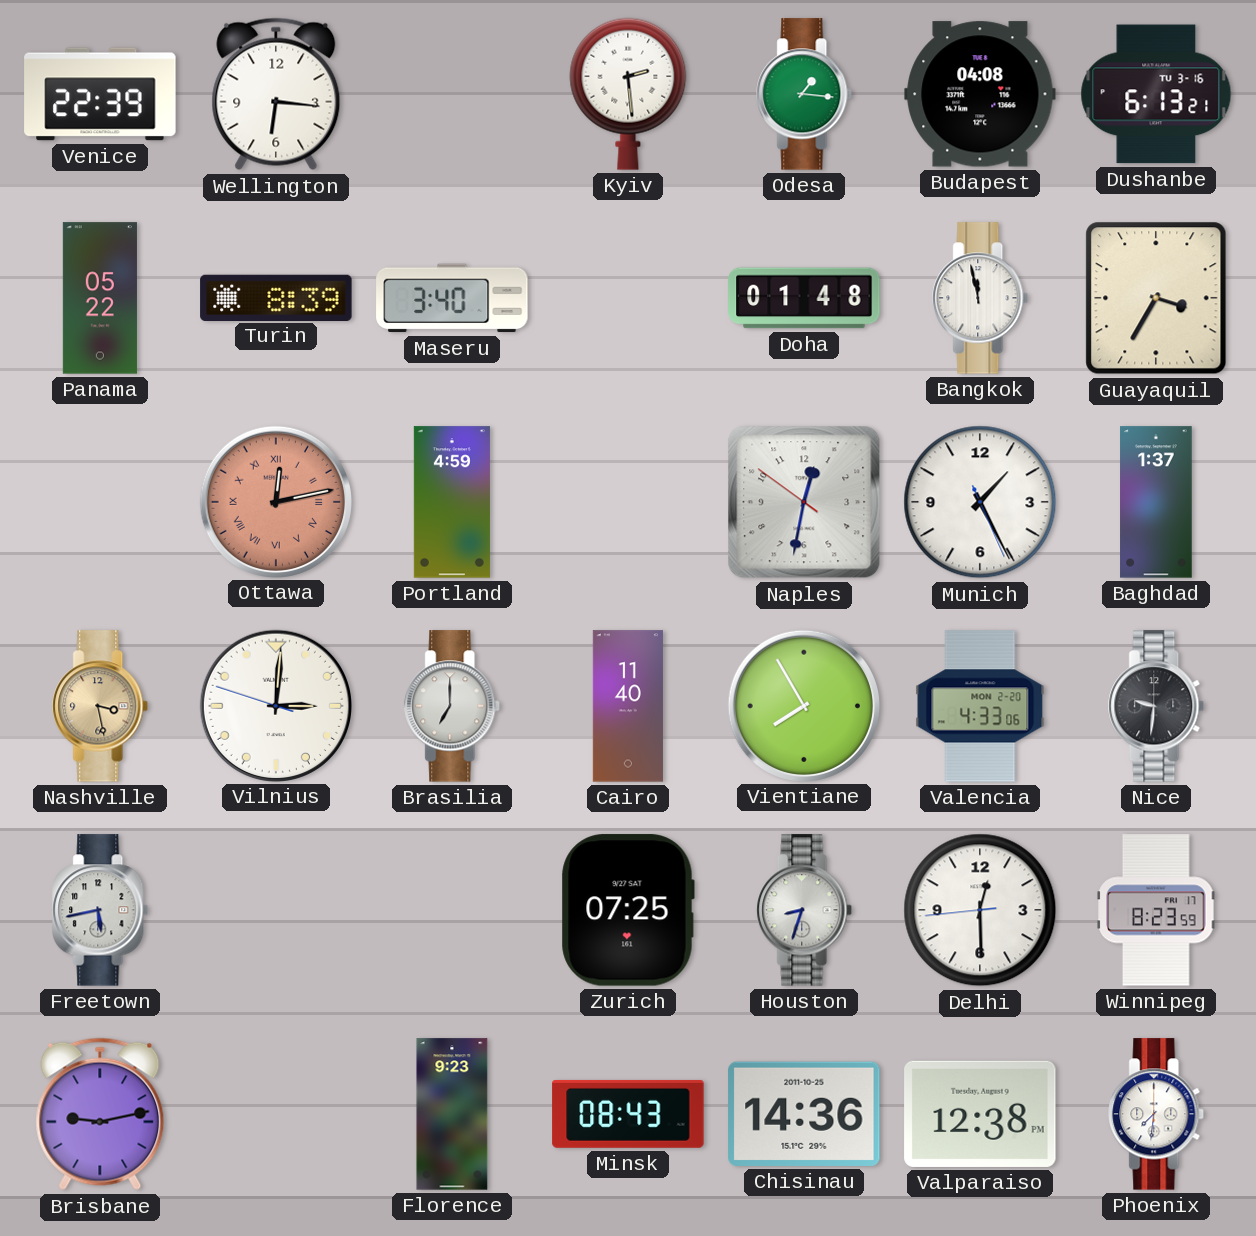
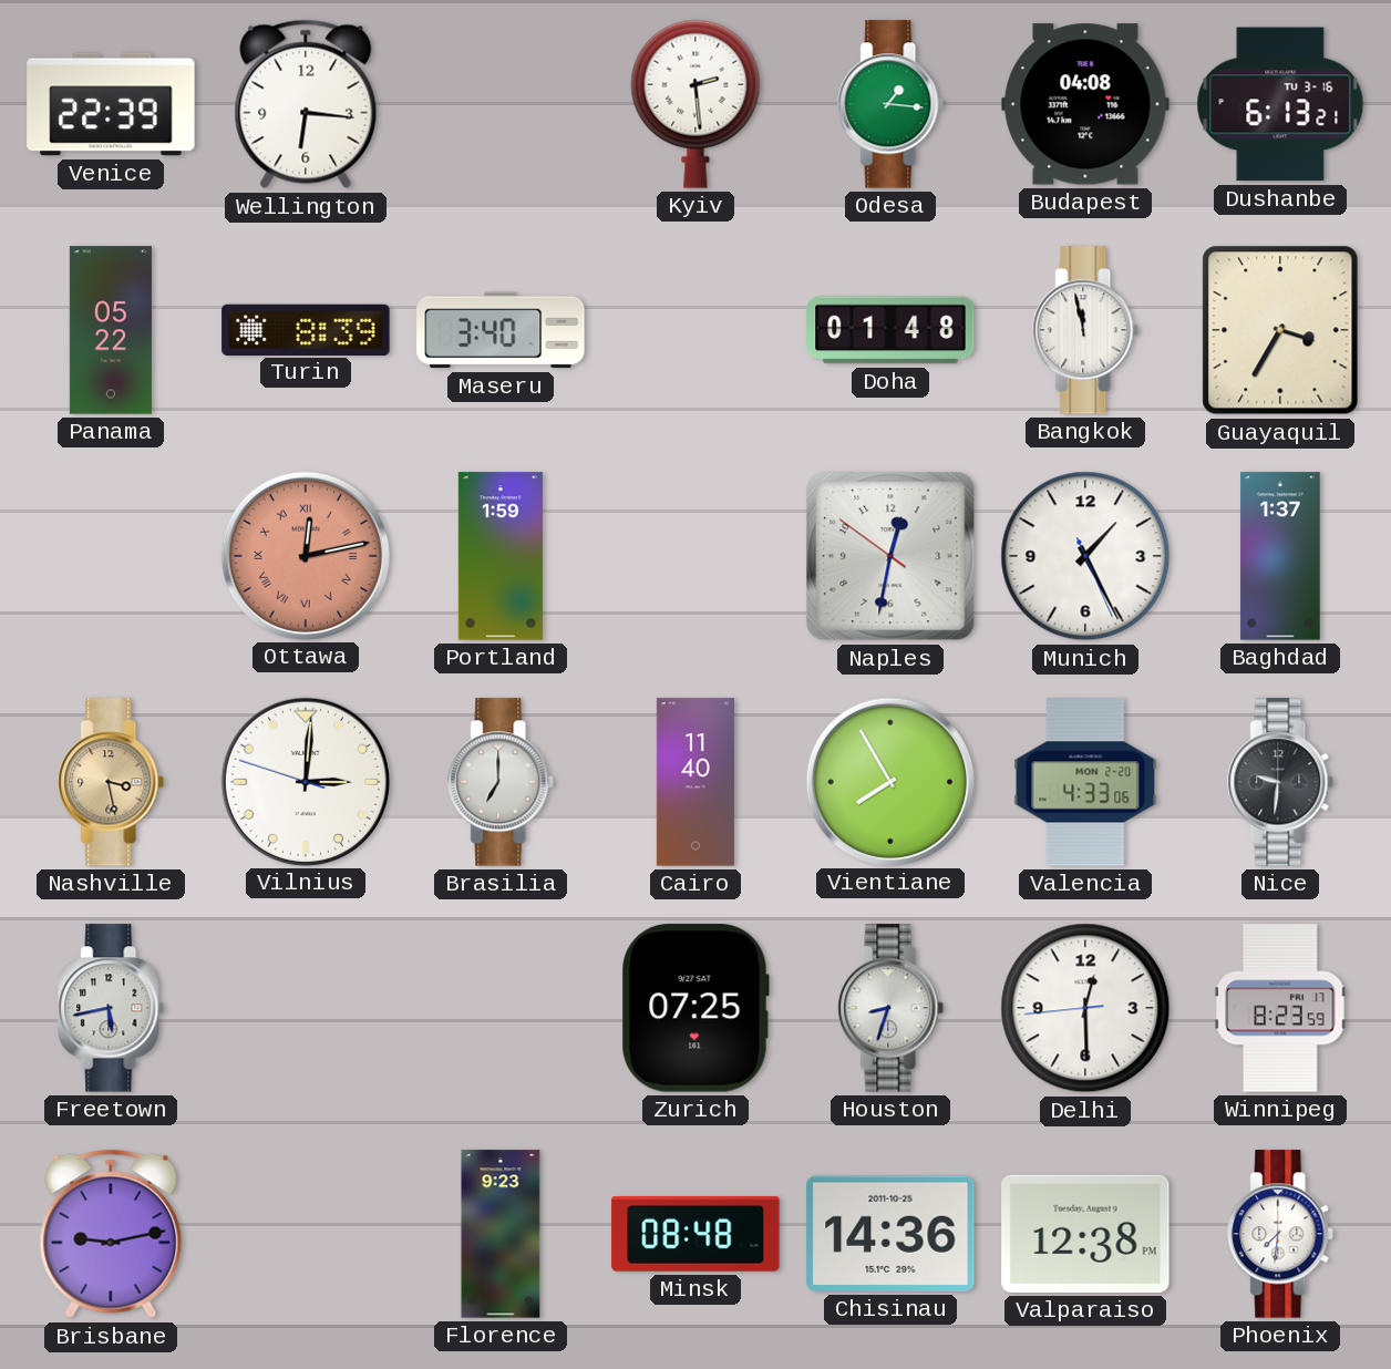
Portland: 4:59 -> 1:59
Minsk: 08:43 -> 08:48
